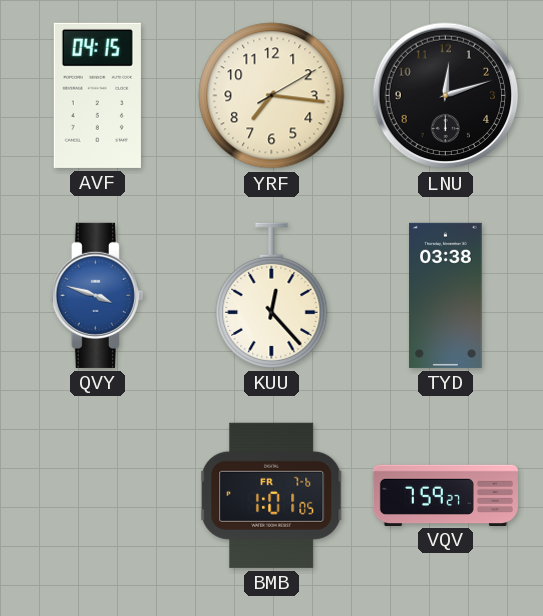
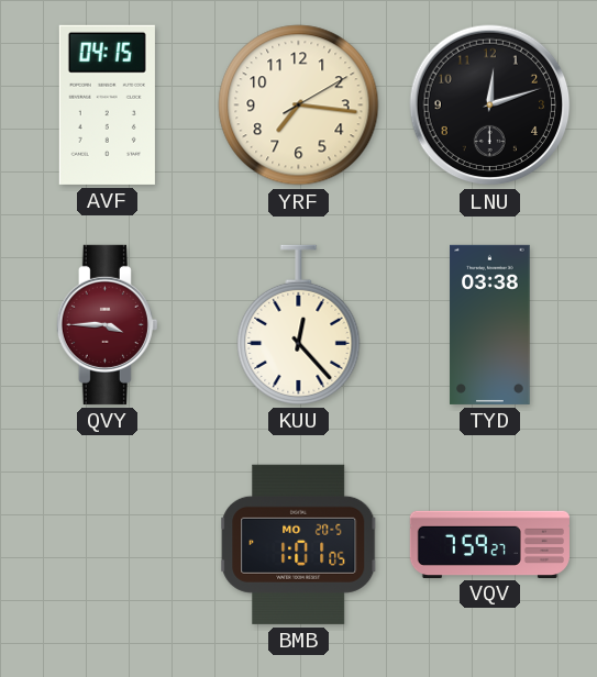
QVY: 3:48 -> 3:45
QVY dial: blue -> burgundy
BMB date: FR 7-6 -> MO 20-5
